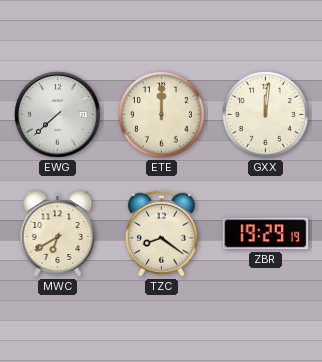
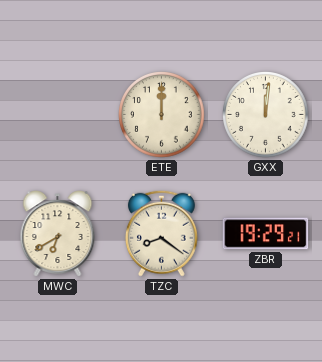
EWG: 7:38 -> none
ZBR: 19:29:19 -> 19:29:21
